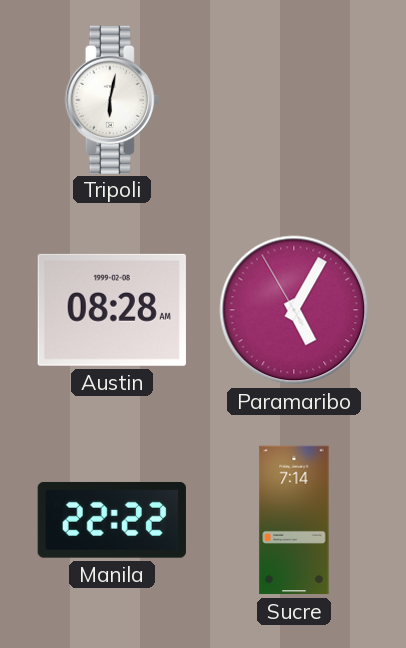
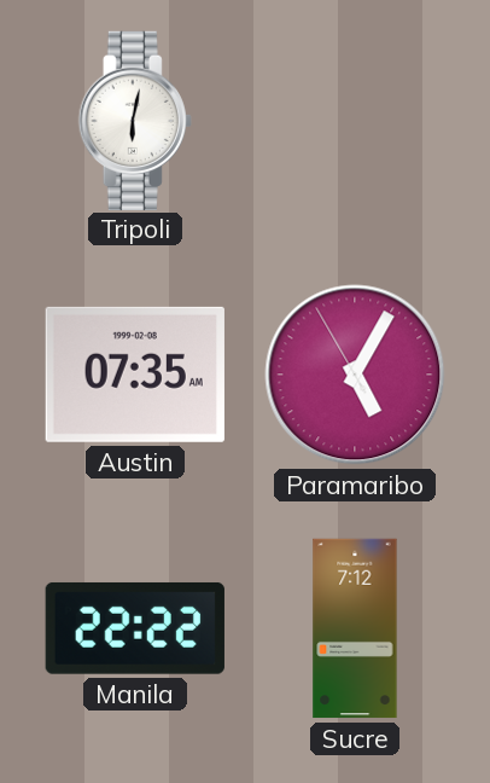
Austin: 08:28 -> 07:35
Sucre: 7:14 -> 7:12
